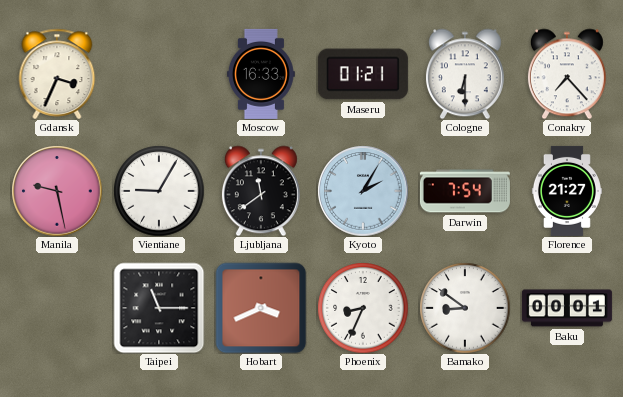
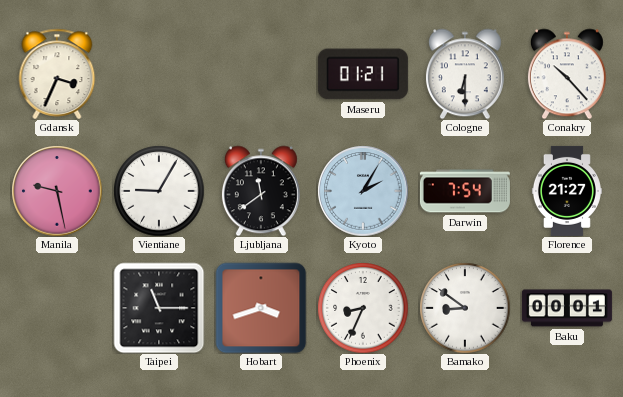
Moscow: 16:33 -> none
Conakry: 7:23 -> 10:23
Hobart: 3:41 -> 3:42
